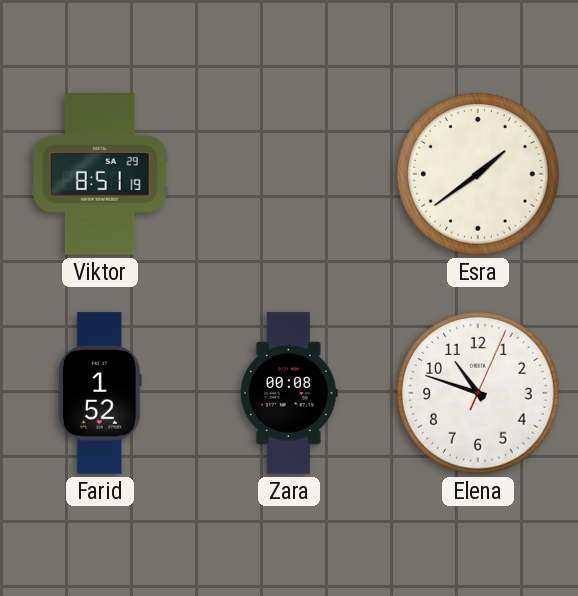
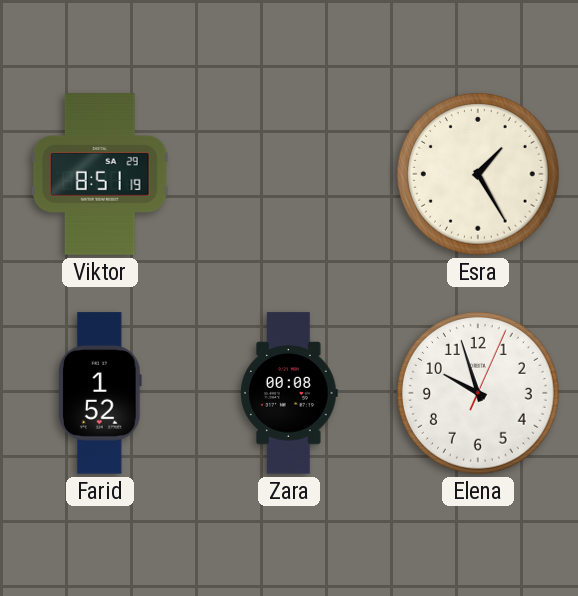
Esra: 1:39 -> 1:25
Elena: 10:48 -> 9:57
